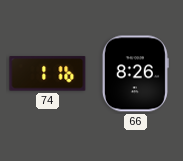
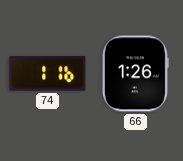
66: 8:26 -> 1:26
